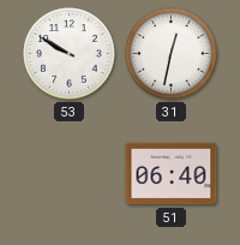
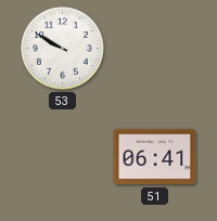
31: 12:32 -> none
51: 06:40 -> 06:41
